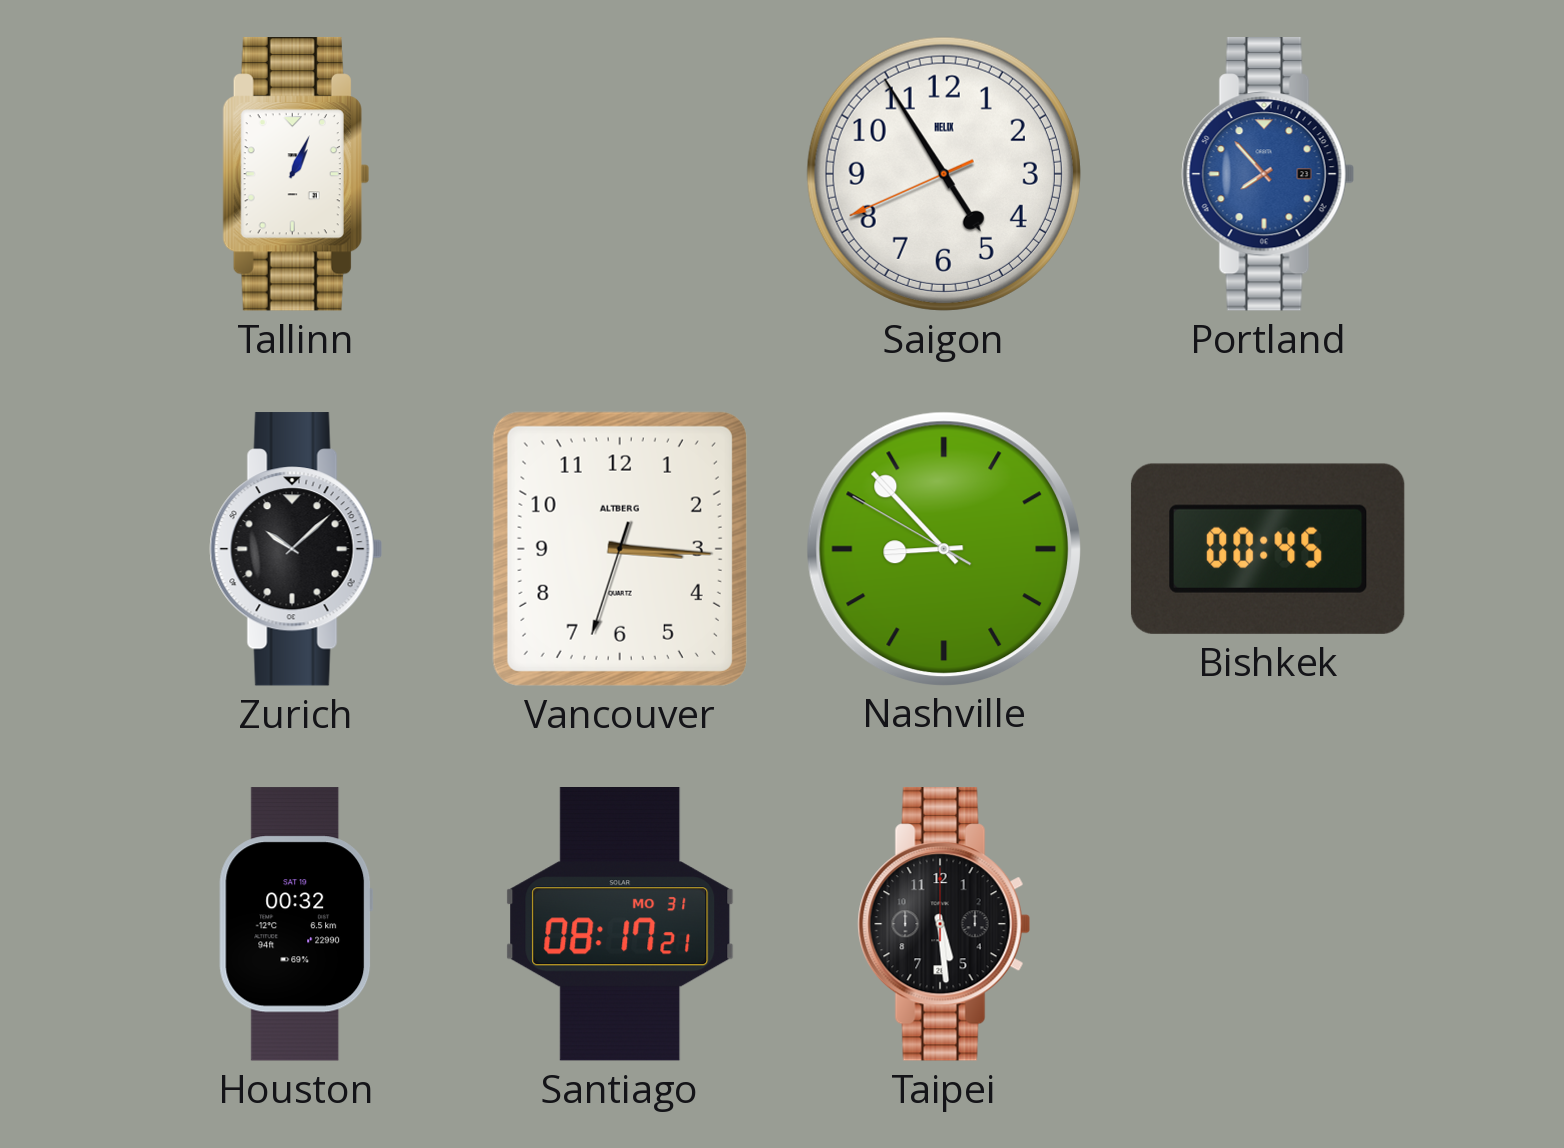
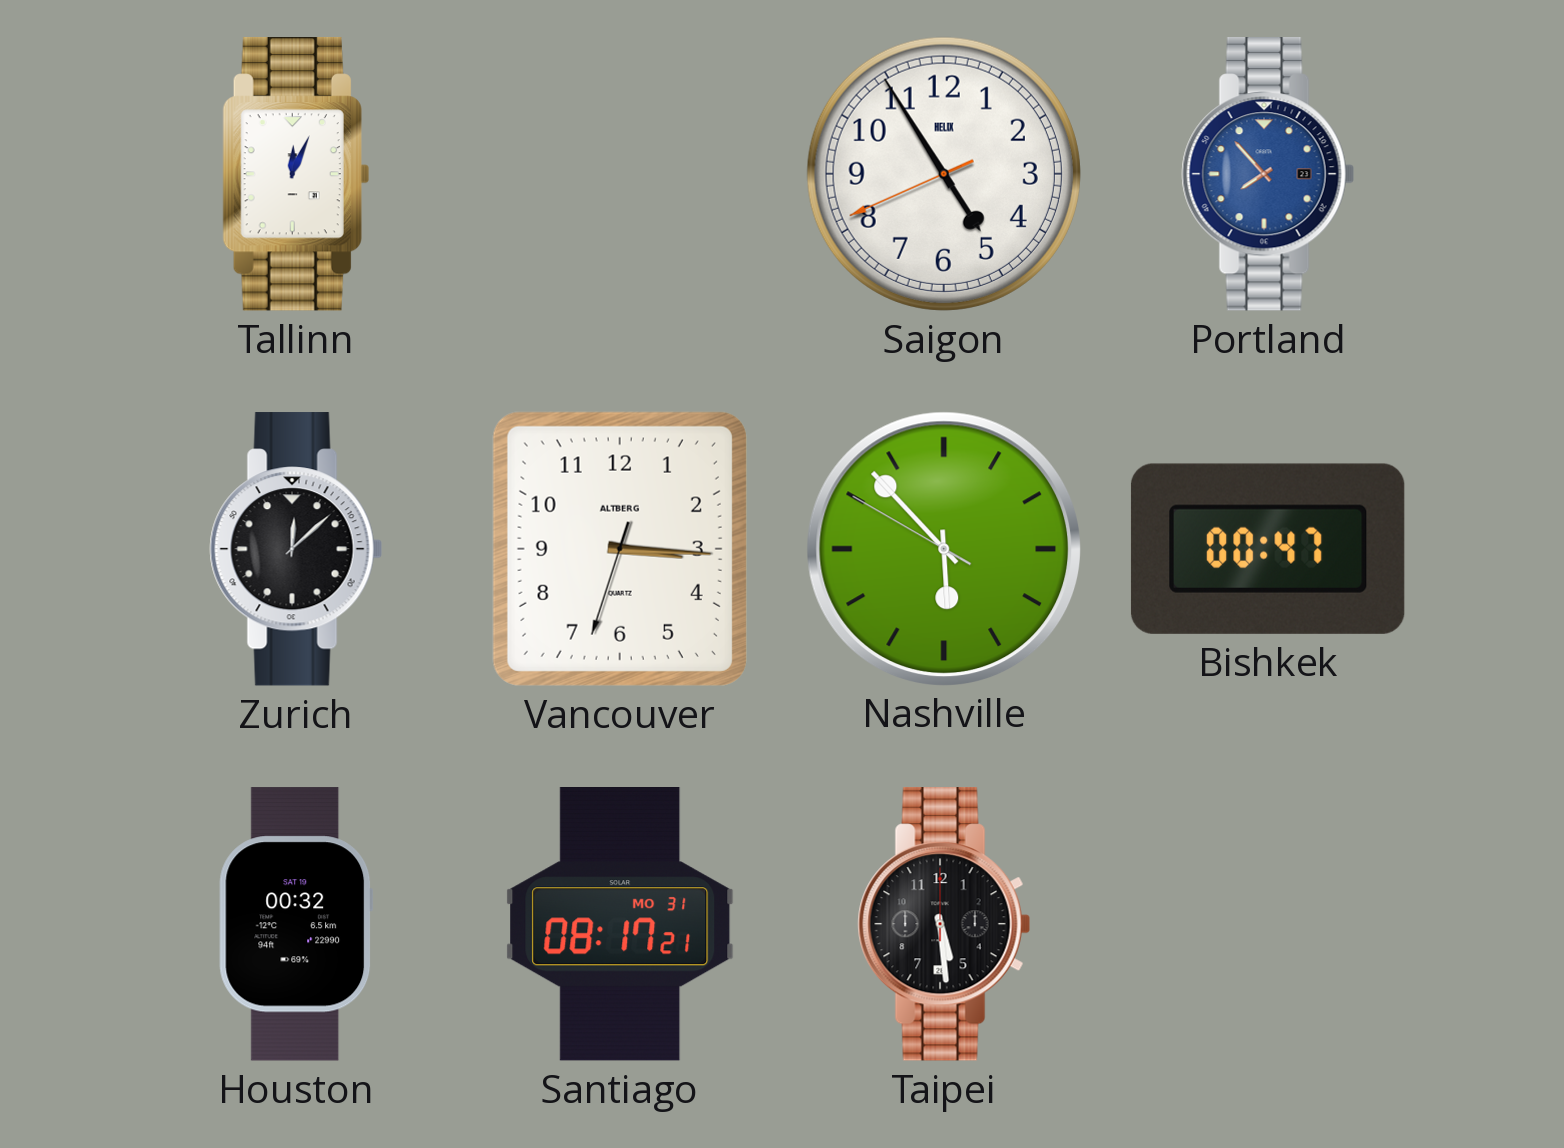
Tallinn: 1:04 -> 12:04
Zurich: 10:08 -> 12:08
Nashville: 8:52 -> 5:52
Bishkek: 00:45 -> 00:47
